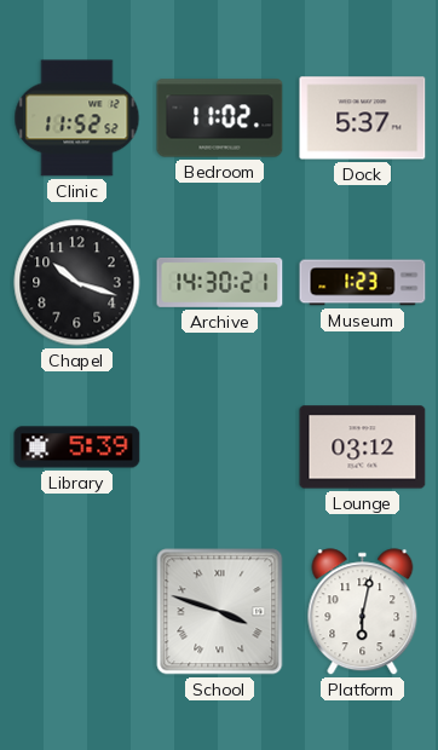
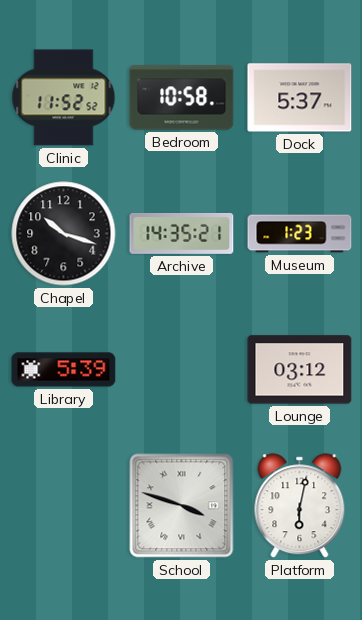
Bedroom: 11:02 -> 10:58
Archive: 14:30 -> 14:35
